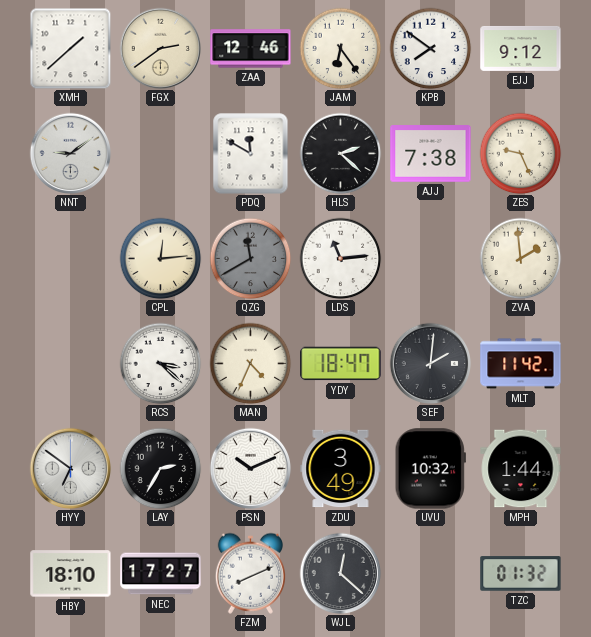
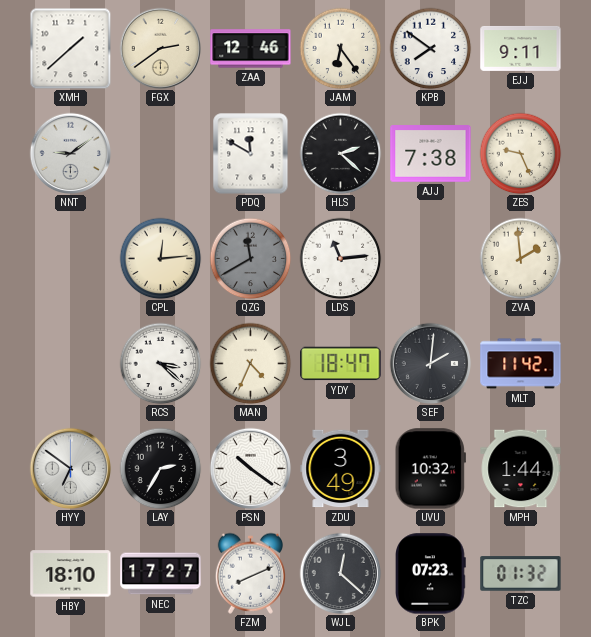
EJJ: 9:12 -> 9:11
PSN: 10:11 -> 10:21
BPK: none -> 07:23
